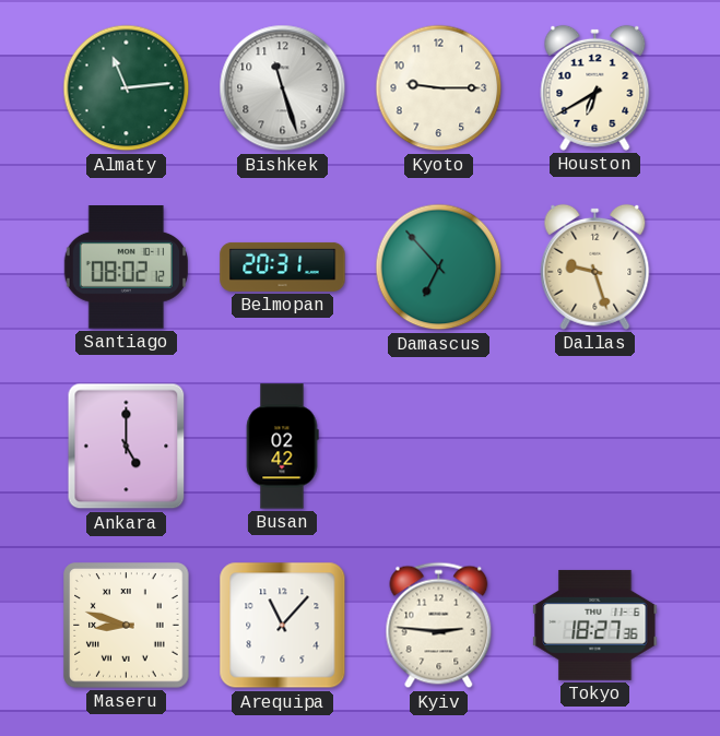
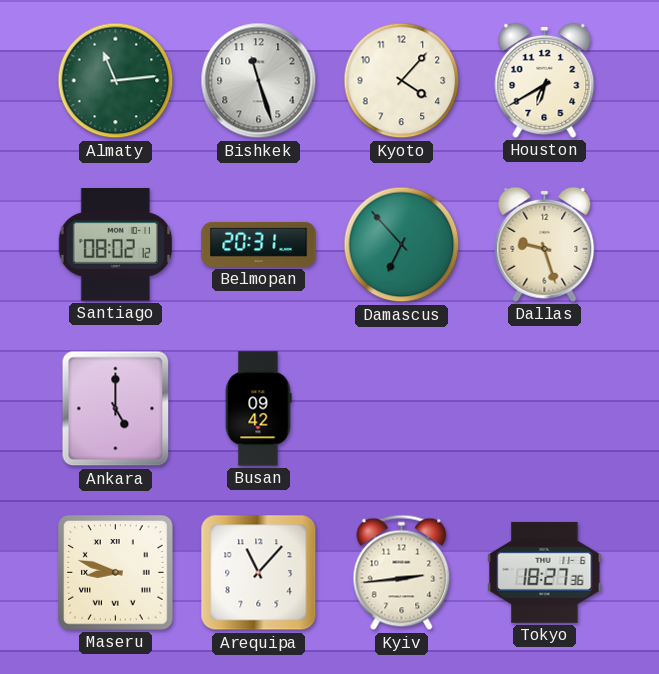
Kyoto: 9:15 -> 4:07
Busan: 02:42 -> 09:42
Kyiv: 2:46 -> 2:44
